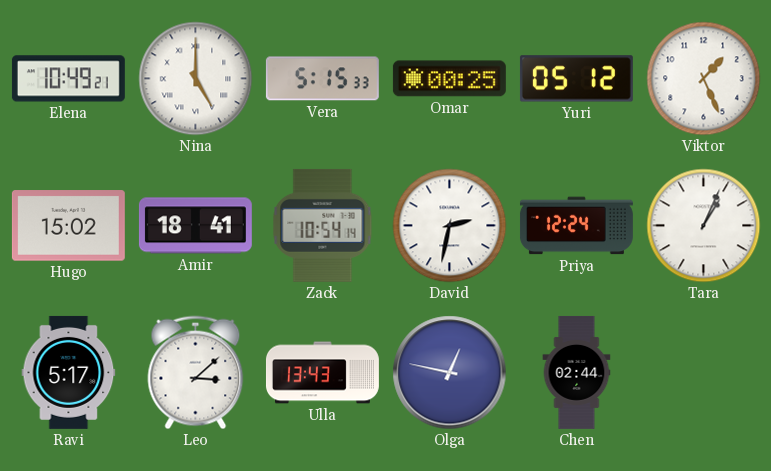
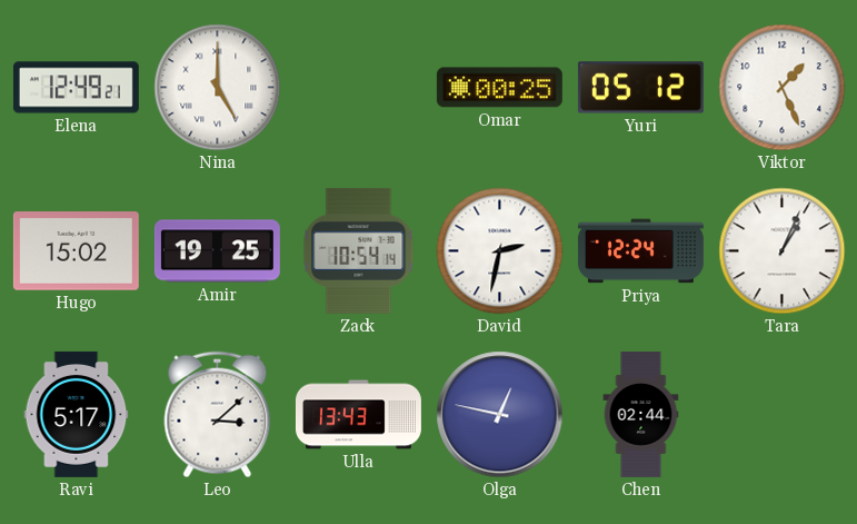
Elena: 10:49 -> 12:49
Vera: 5:15 -> none
Amir: 18:41 -> 19:25
